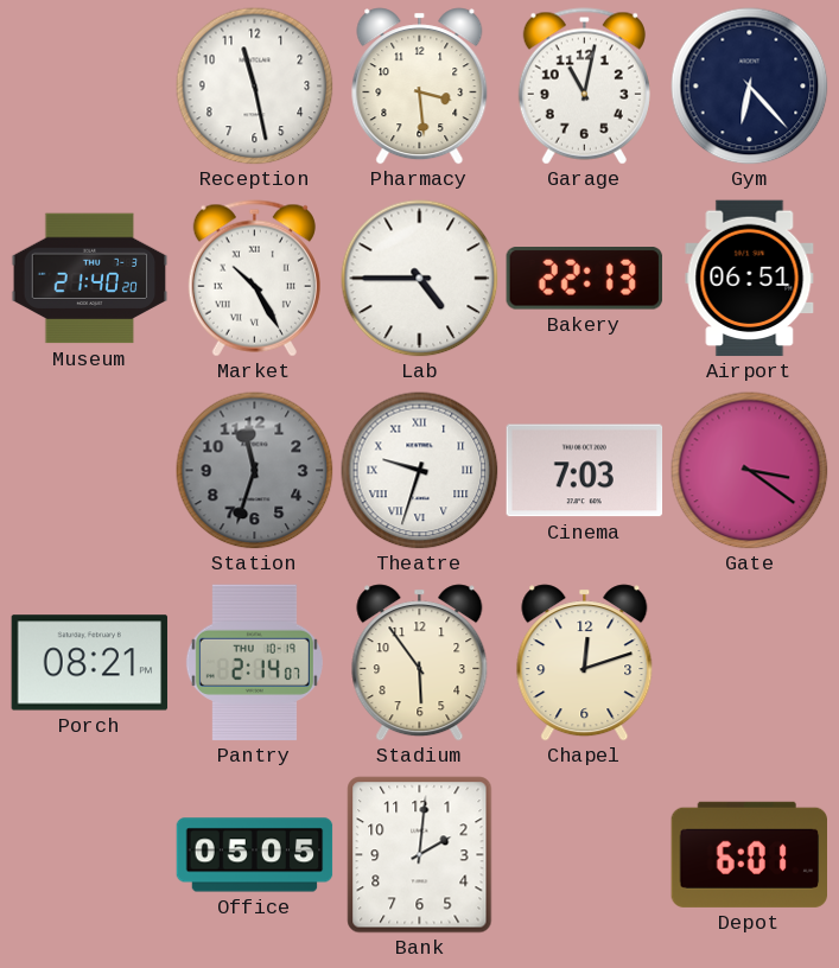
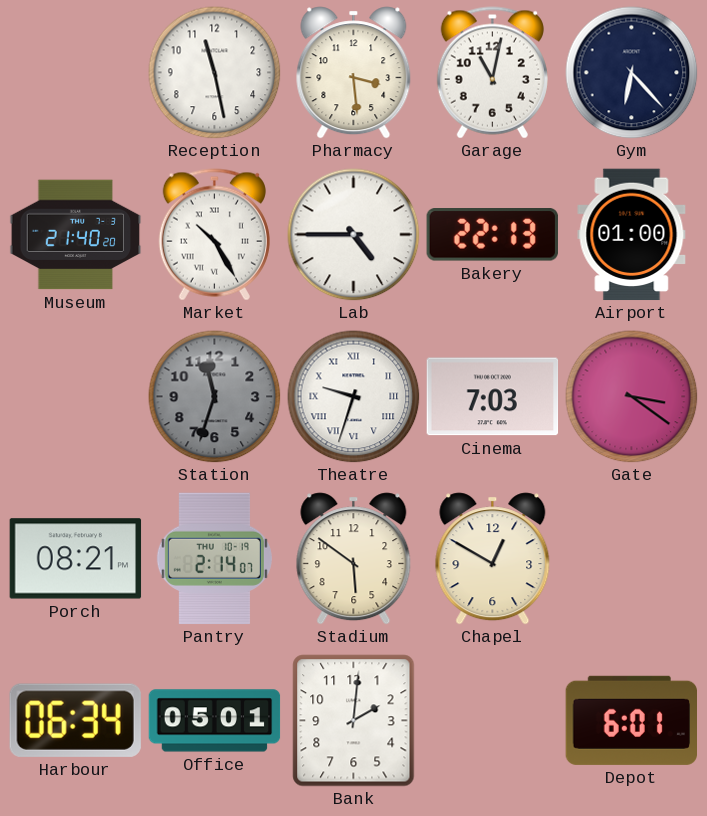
Airport: 06:51 -> 01:00
Stadium: 5:54 -> 5:51
Chapel: 12:12 -> 12:50
Harbour: none -> 06:34
Office: 05:05 -> 05:01
